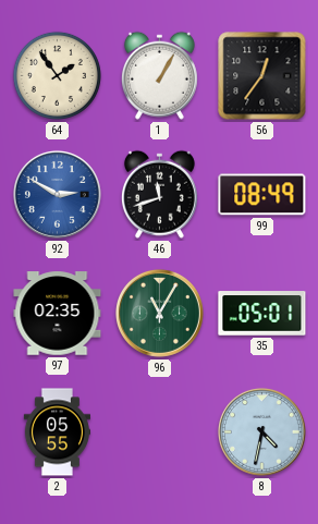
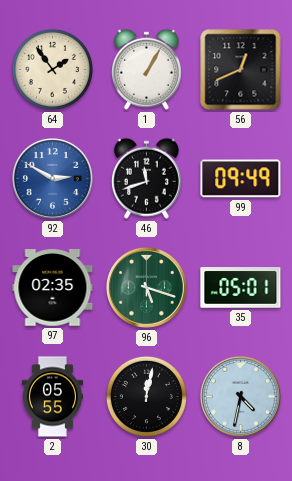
56: 12:36 -> 12:41
99: 08:49 -> 09:49
96: 11:05 -> 5:18
30: none -> 12:02
